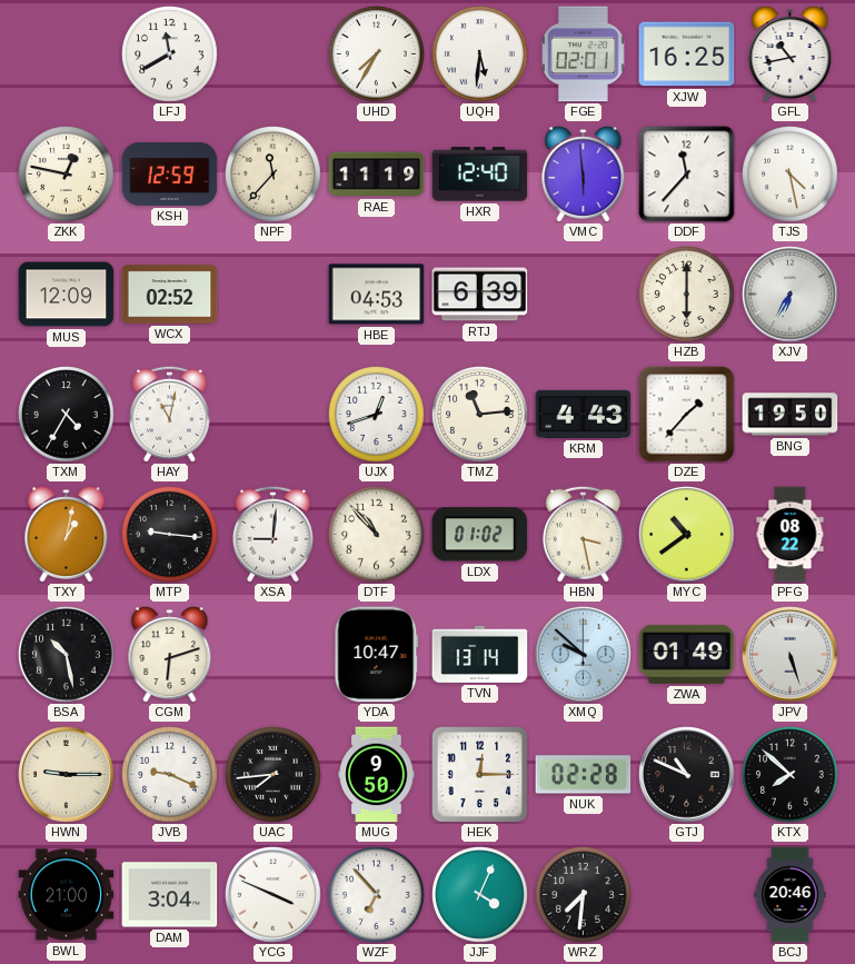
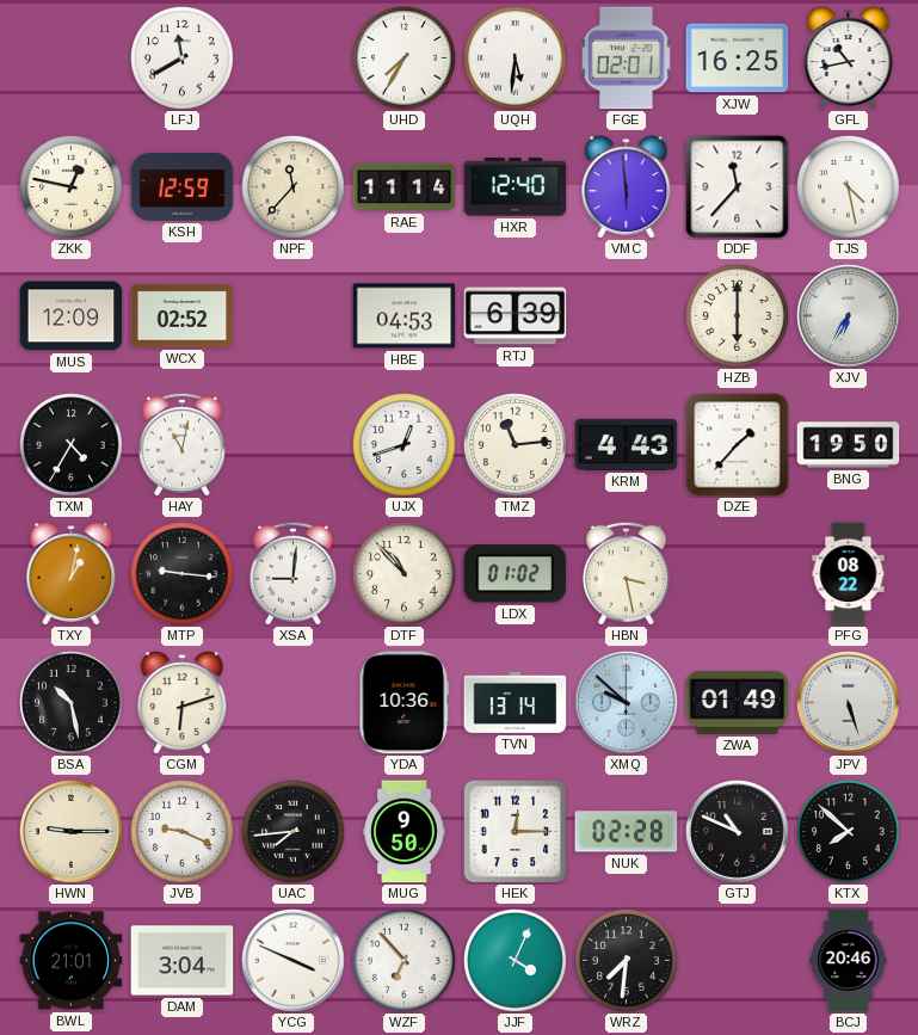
RAE: 11:19 -> 11:14
MYC: 10:39 -> none
YDA: 10:47 -> 10:36
BWL: 21:00 -> 21:01
